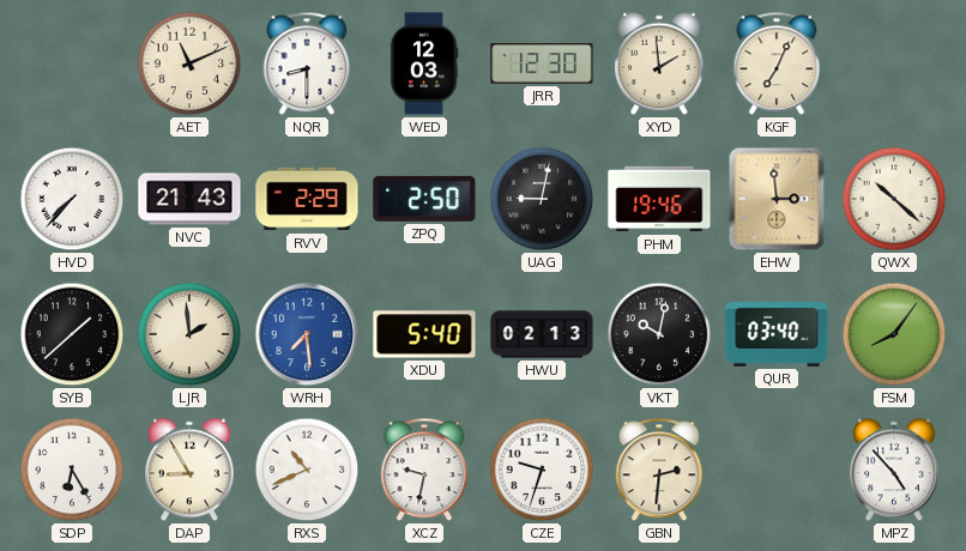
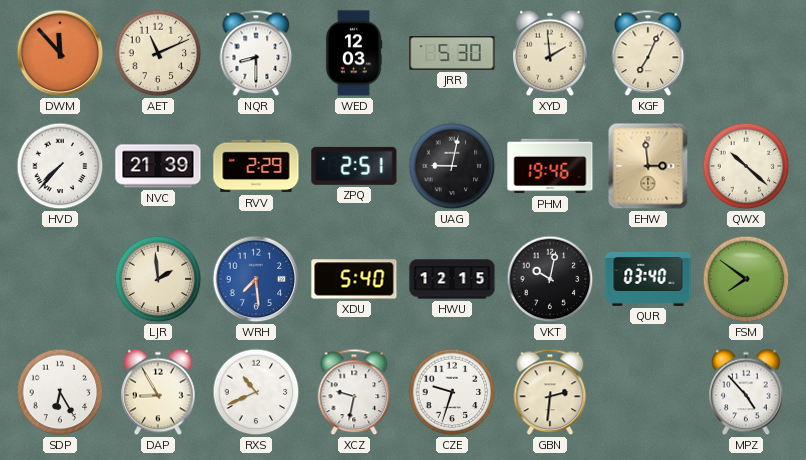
DWM: none -> 11:53
JRR: 12:30 -> 5:30
NVC: 21:43 -> 21:39
ZPQ: 2:50 -> 2:51
SYB: 1:38 -> none
HWU: 02:13 -> 12:15
FSM: 8:06 -> 7:51
